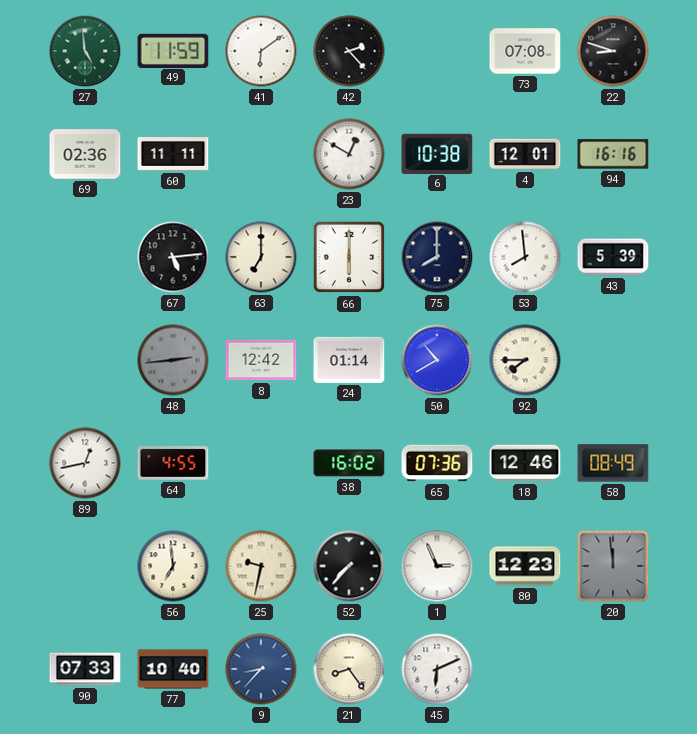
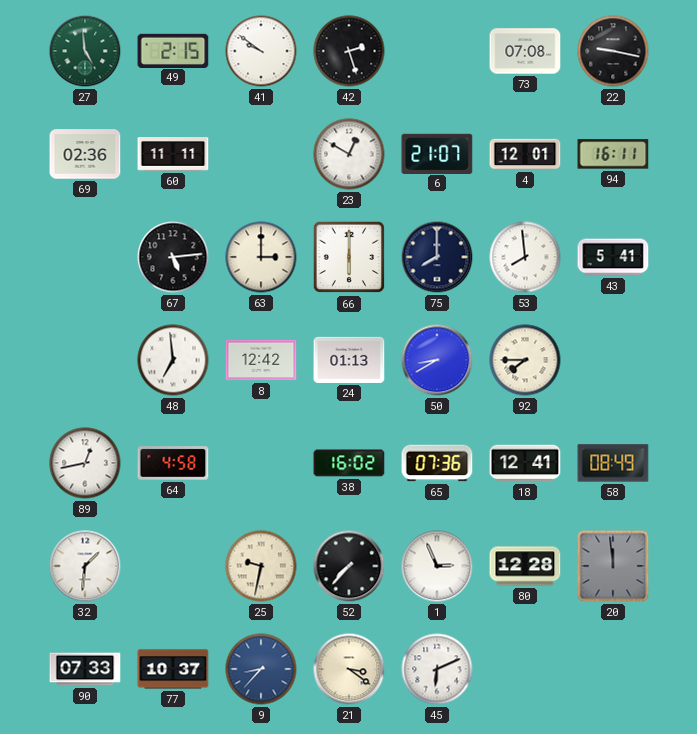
49: 11:59 -> 2:15
41: 6:09 -> 9:51
42: 2:23 -> 2:27
22: 8:48 -> 9:17
6: 10:38 -> 21:07
94: 16:16 -> 16:11
63: 7:00 -> 3:00
43: 5:39 -> 5:41
48: 2:44 -> 6:59
48 dial: grey -> white
24: 01:14 -> 01:13
50: 10:40 -> 8:40
64: 4:55 -> 4:58
18: 12:46 -> 12:41
32: none -> 1:31
56: 6:59 -> none
80: 12:23 -> 12:28
77: 10:40 -> 10:37
21: 8:24 -> 3:21
